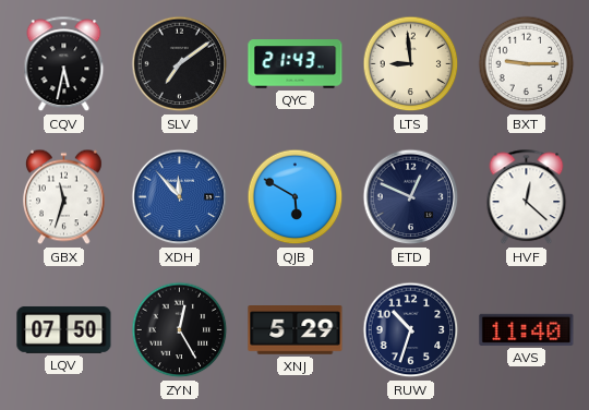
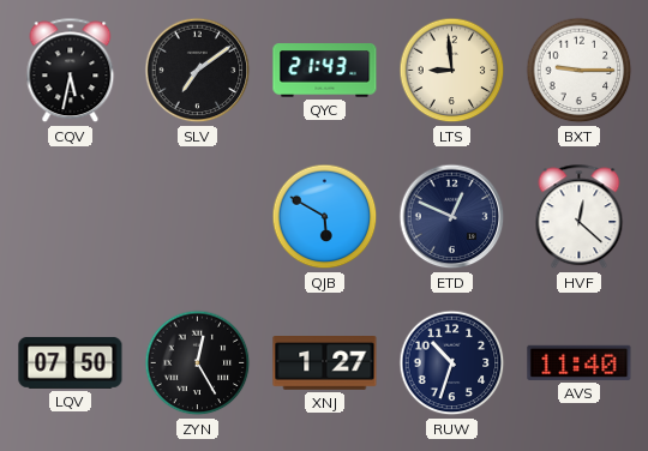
GBX: 11:33 -> none
XDH: 11:53 -> none
XNJ: 5:29 -> 1:27
